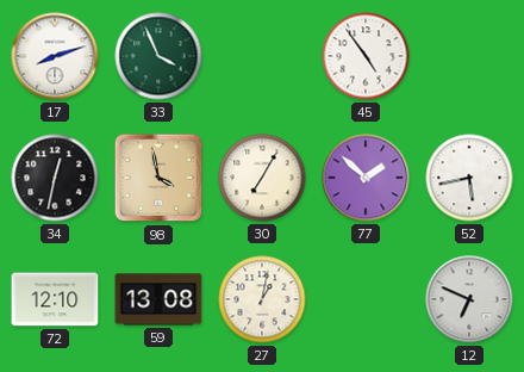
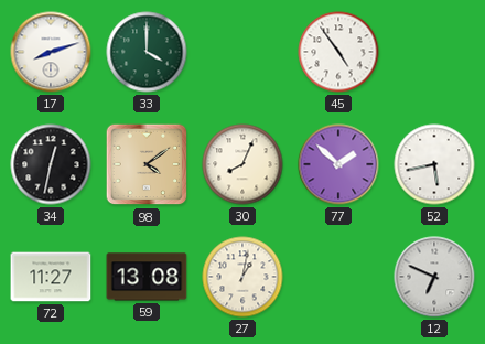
33: 3:56 -> 4:00
98: 3:58 -> 4:09
30: 7:05 -> 8:04
72: 12:10 -> 11:27
